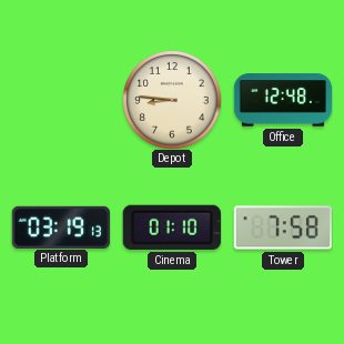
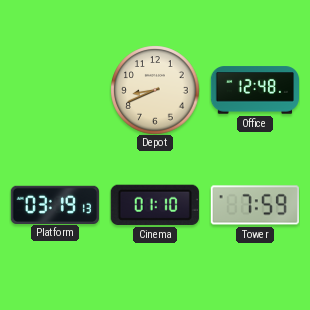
Depot: 8:46 -> 8:41
Tower: 7:58 -> 7:59
